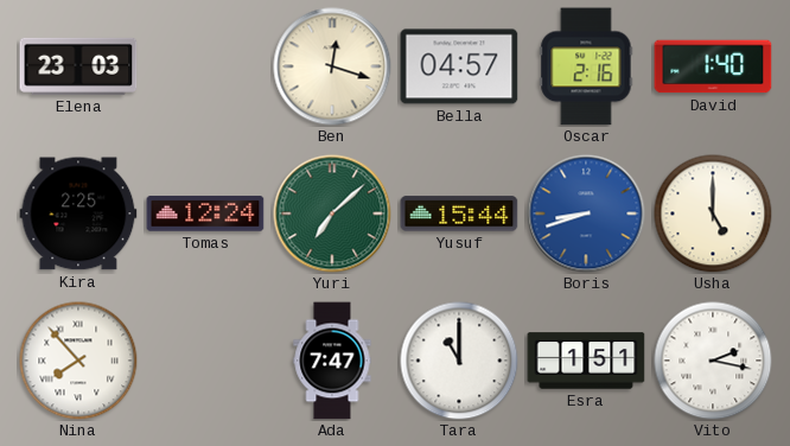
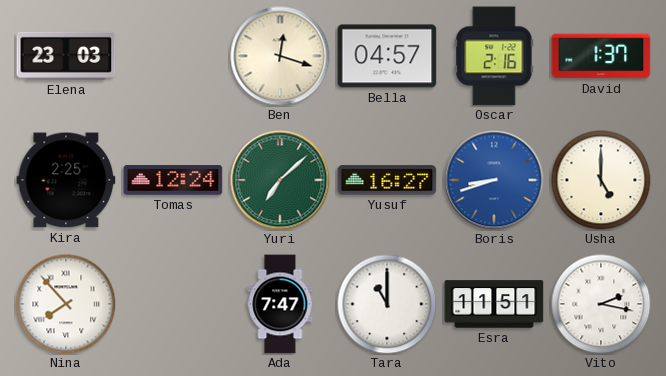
David: 1:40 -> 1:37
Yusuf: 15:44 -> 16:27
Esra: 1:51 -> 11:51
